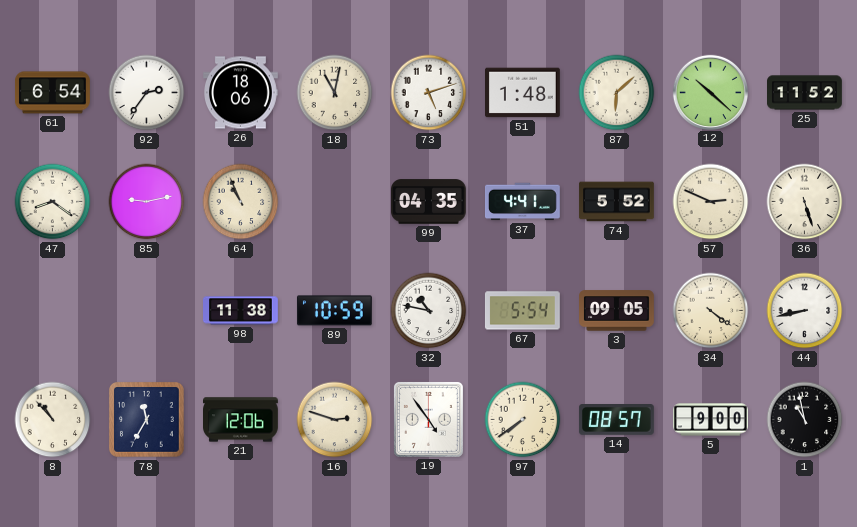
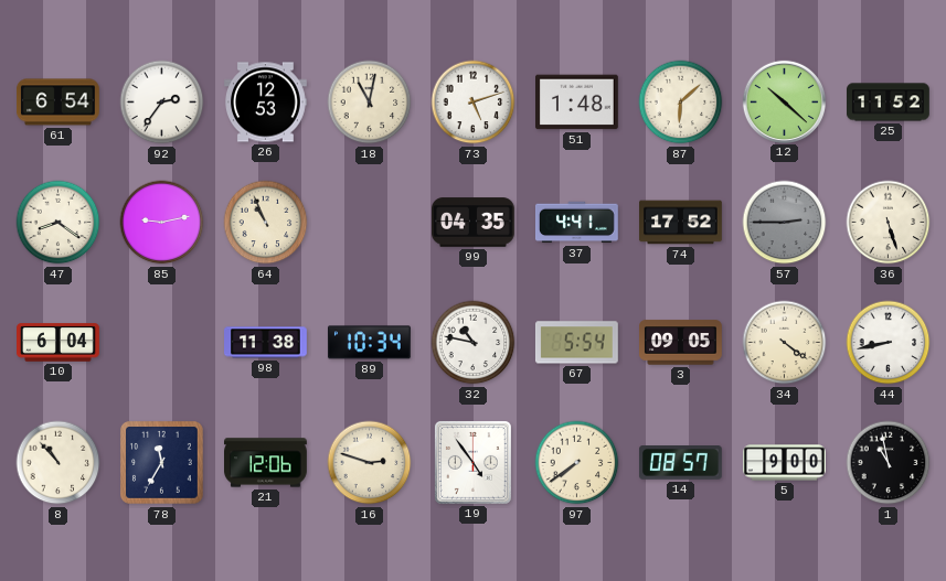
26: 18:06 -> 12:53
74: 5:52 -> 17:52
57: 2:49 -> 2:45
57 dial: cream -> grey
10: none -> 6:04
89: 10:59 -> 10:34
